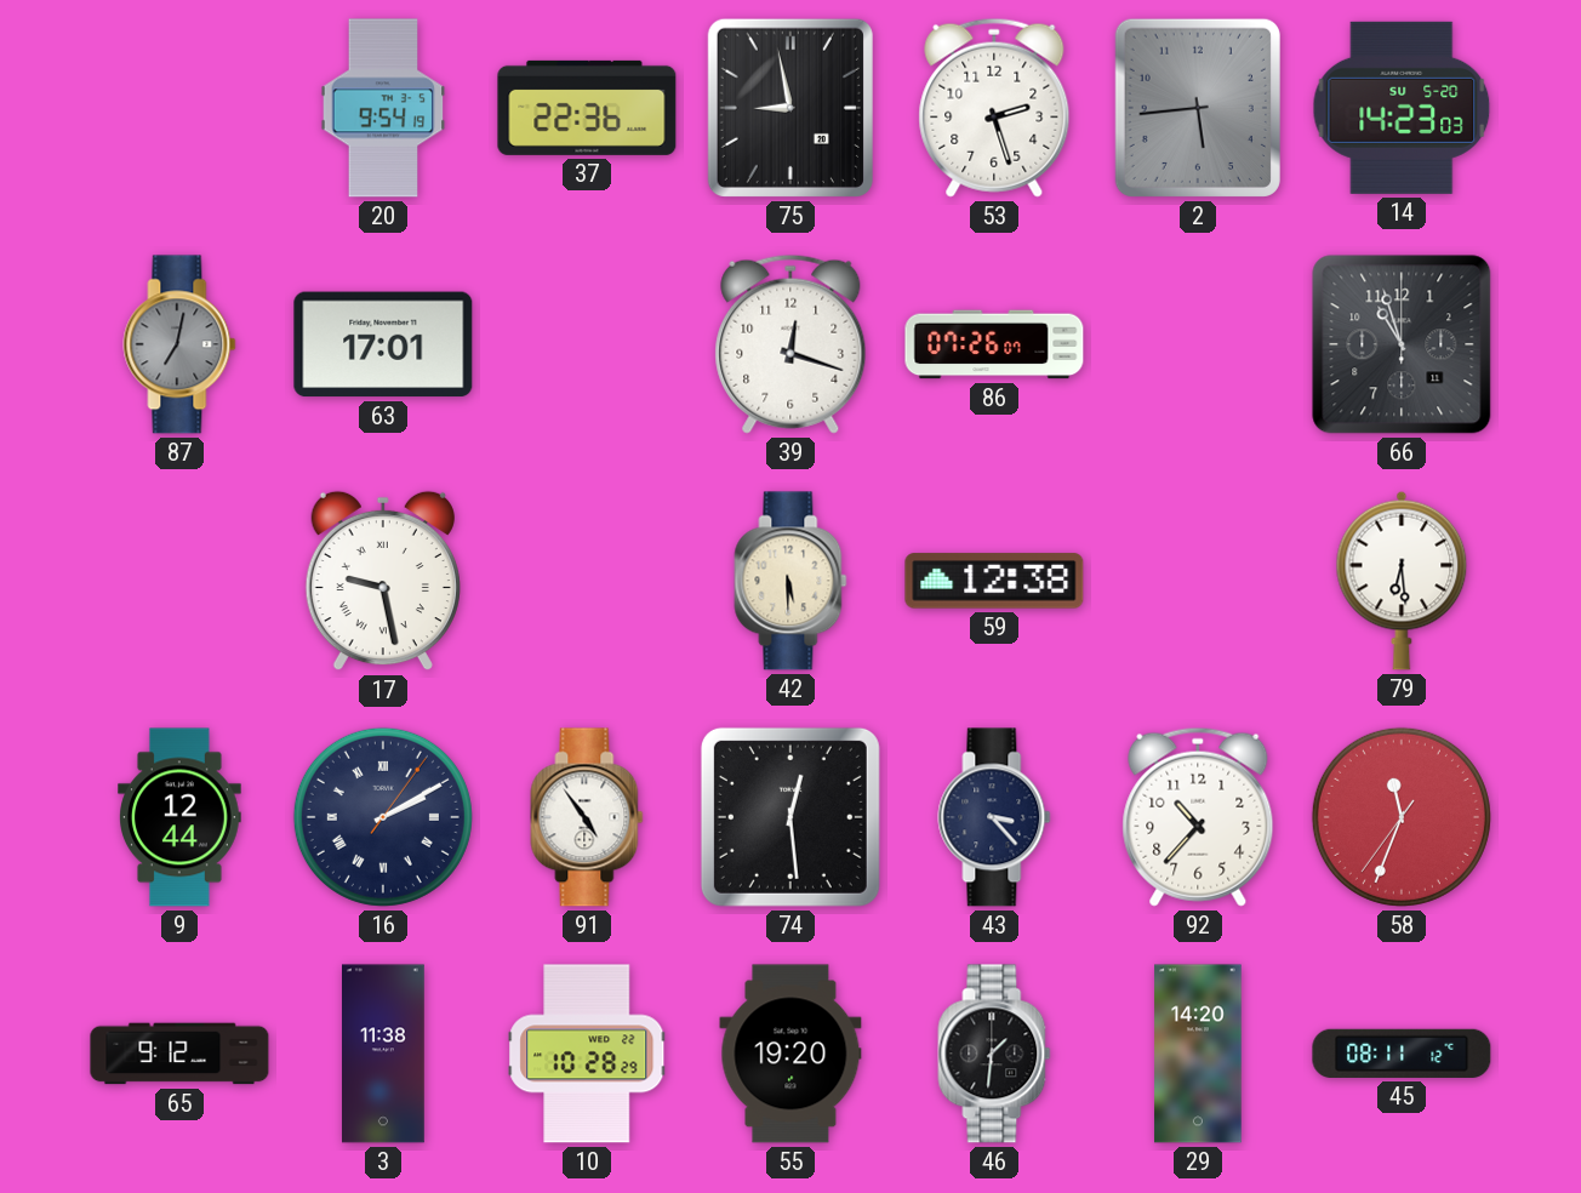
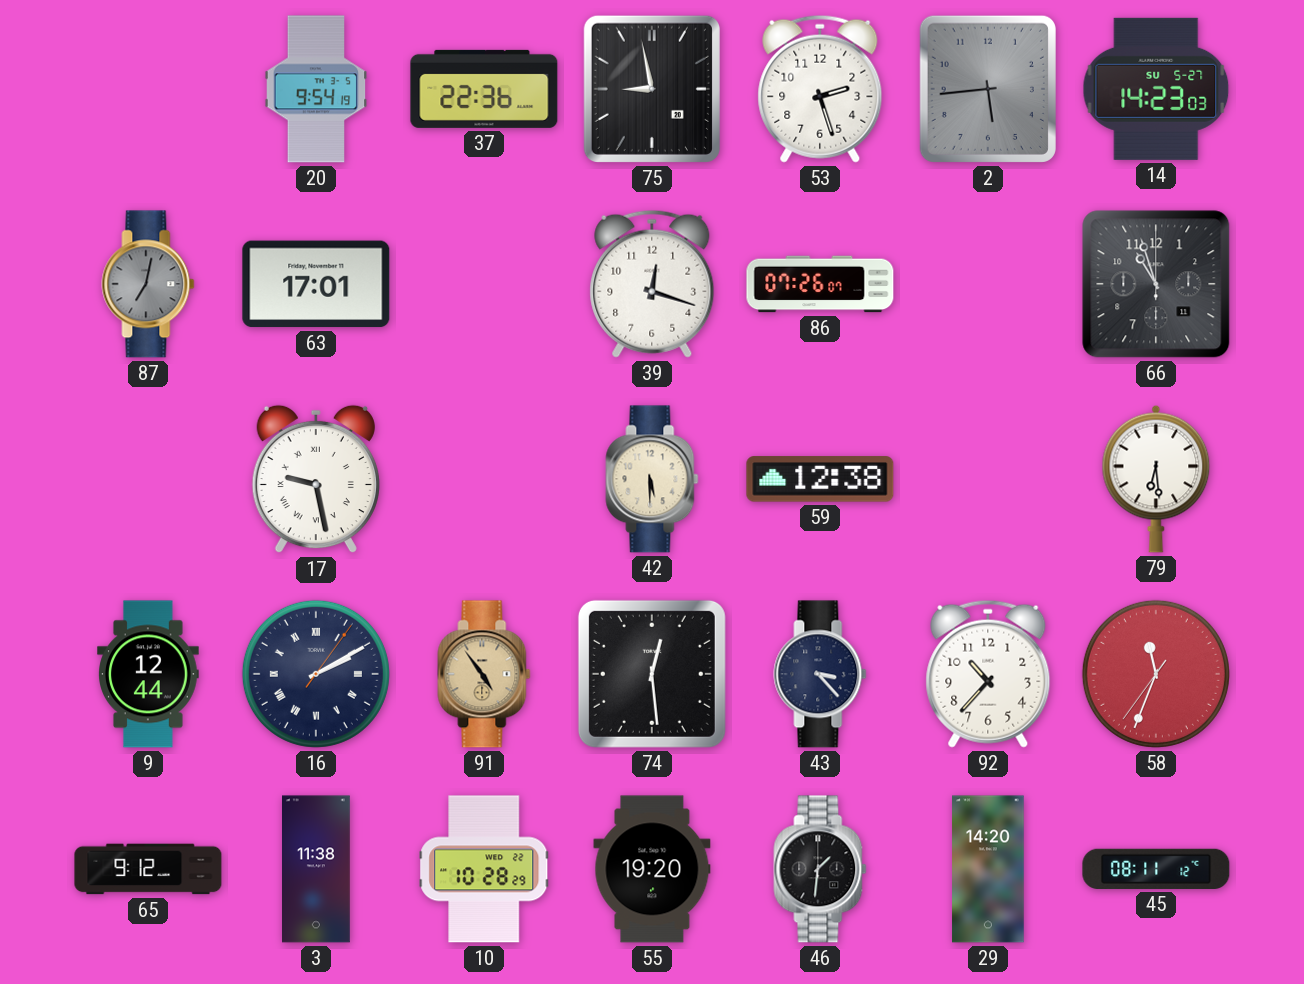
14 date: SU 5-20 -> SU 5-27
91 dial: white -> champagne
